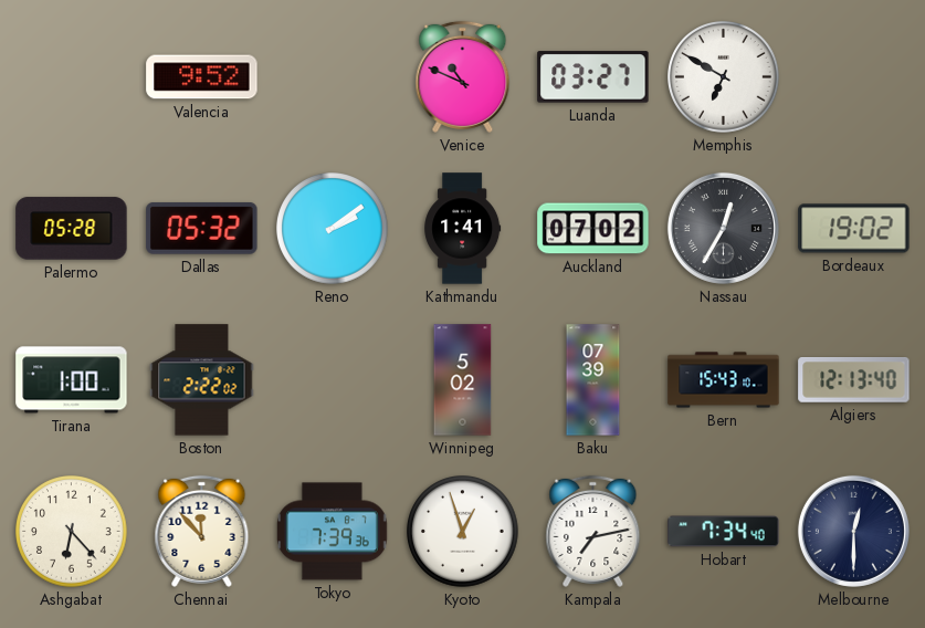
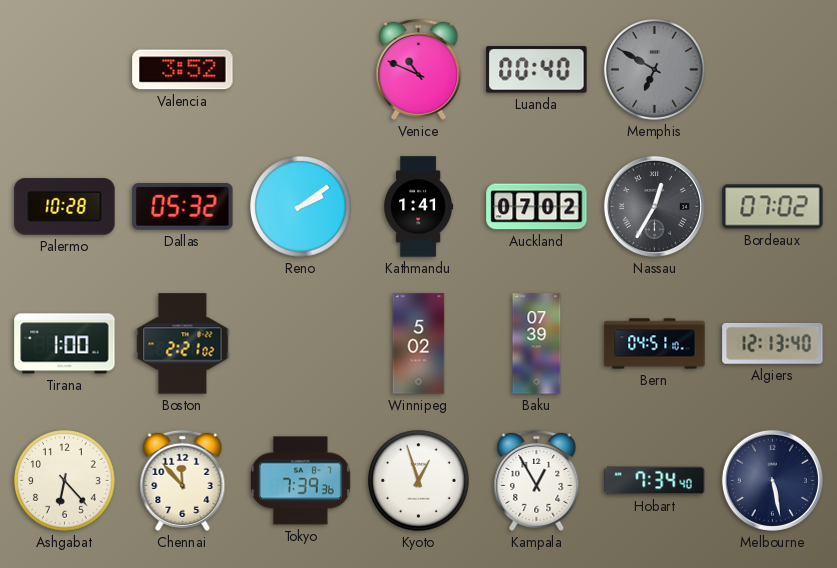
Valencia: 9:52 -> 3:52
Luanda: 03:27 -> 00:40
Memphis dial: white -> grey
Palermo: 05:28 -> 10:28
Bordeaux: 19:02 -> 07:02
Boston: 2:22 -> 2:21
Bern: 15:43 -> 04:51
Kampala: 7:13 -> 12:55
Melbourne: 12:30 -> 5:28
